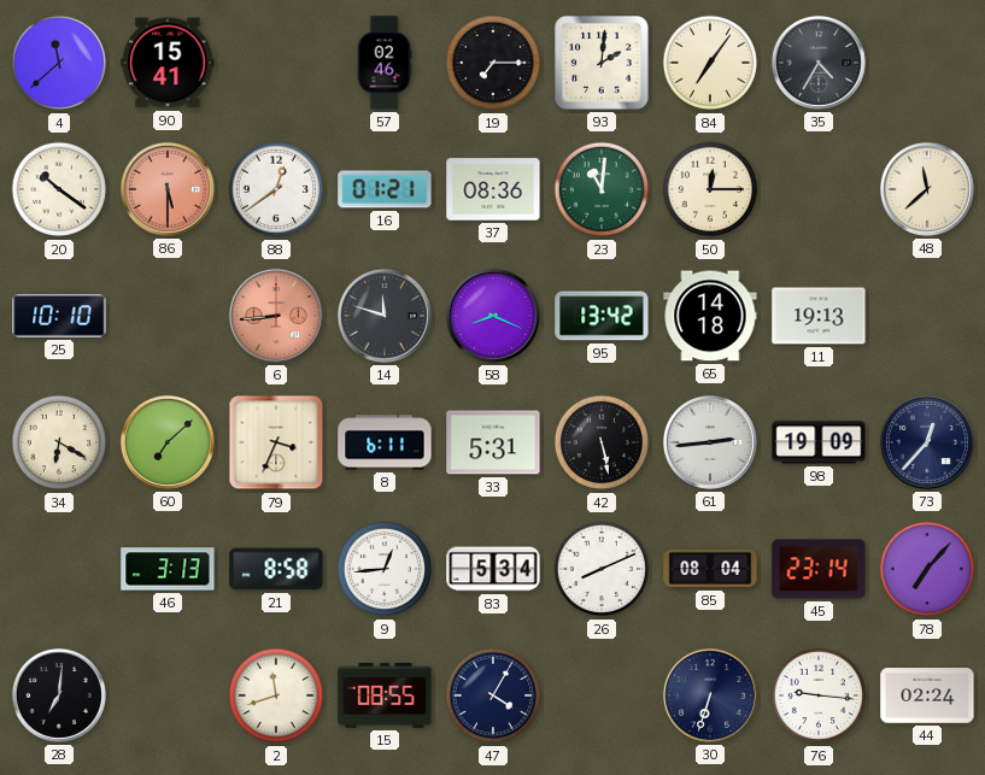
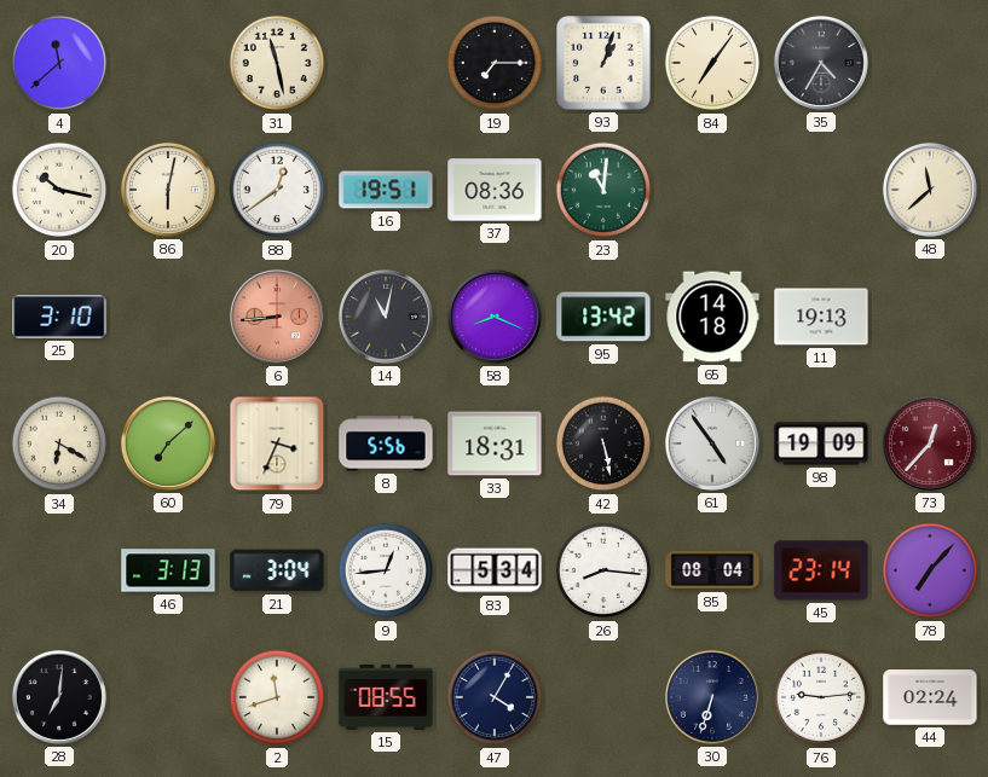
90: 15:41 -> none
31: none -> 11:28
57: 02:46 -> none
93: 2:01 -> 1:03
20: 10:21 -> 10:17
86: 5:30 -> 6:02
86 dial: salmon -> cream
16: 01:21 -> 19:51
50: 12:15 -> none
25: 10:10 -> 3:10
14: 11:48 -> 11:02
8: 6:11 -> 5:56
33: 5:31 -> 18:31
61: 2:44 -> 4:54
73 dial: navy -> burgundy
21: 8:58 -> 3:04
26: 8:11 -> 8:16
76: 9:16 -> 9:14
